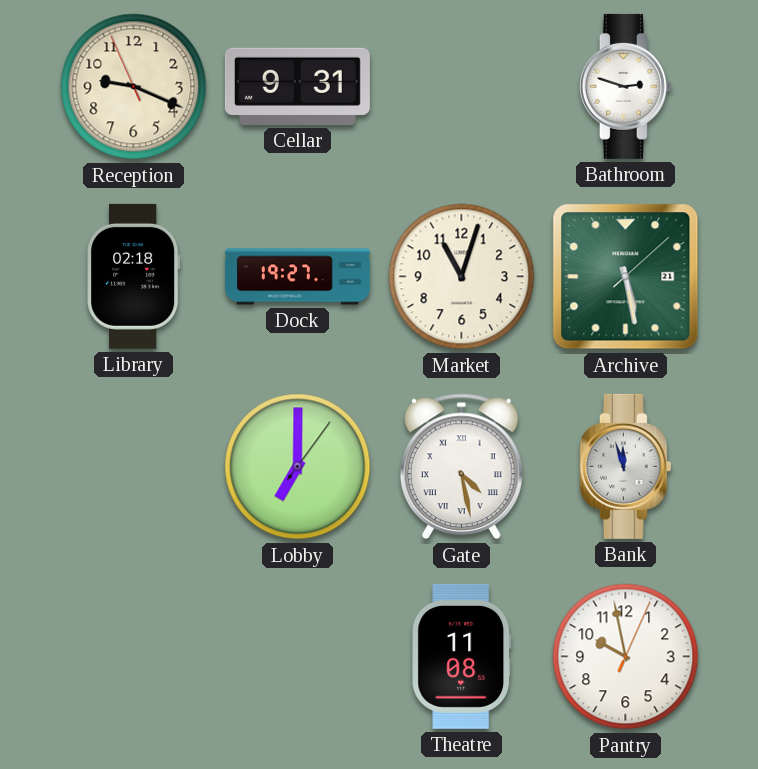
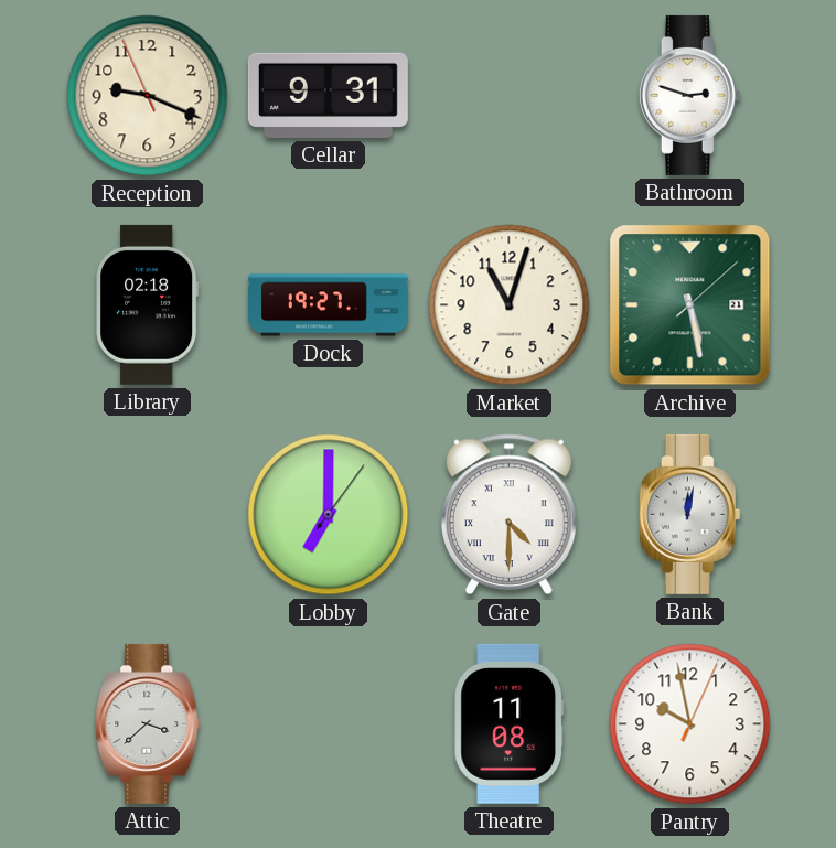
Gate: 4:28 -> 4:30
Bank: 11:57 -> 12:02
Attic: none -> 3:38
